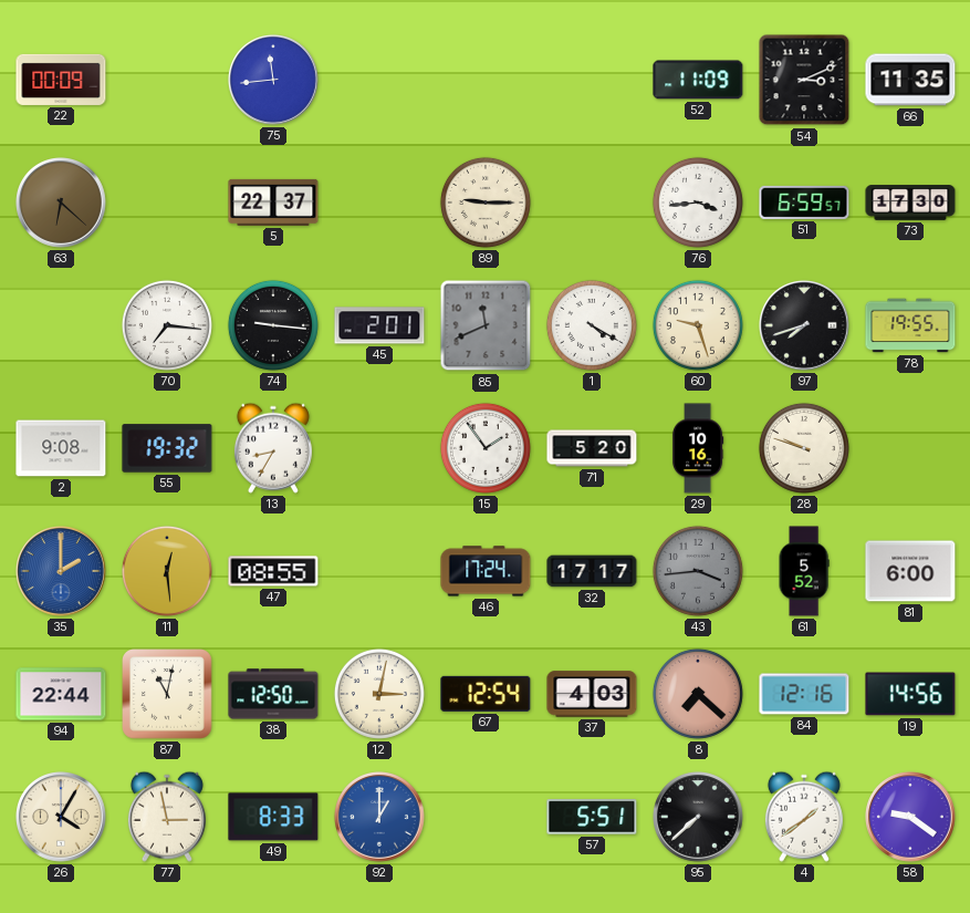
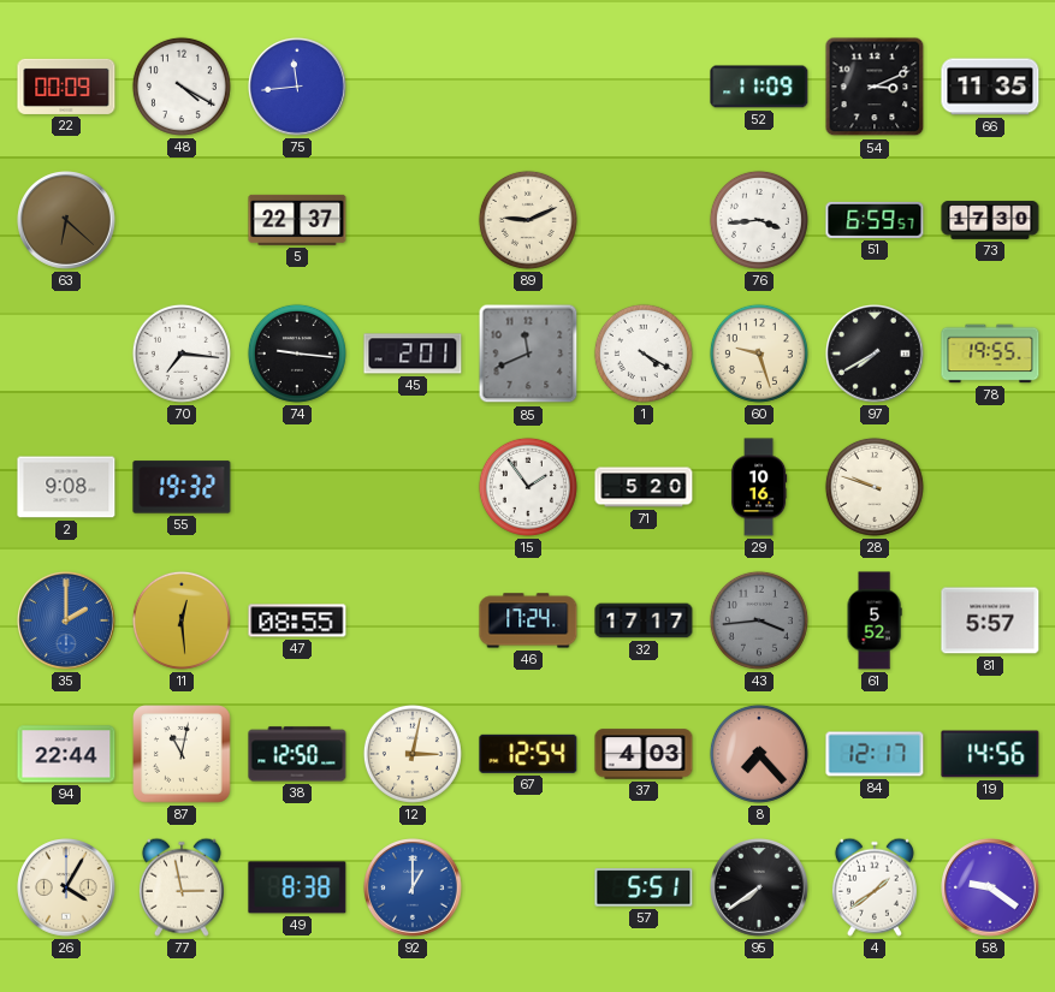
48: none -> 4:20
89: 9:15 -> 9:11
97: 7:42 -> 7:40
13: 8:35 -> none
81: 6:00 -> 5:57
8: 7:22 -> 7:23
84: 12:16 -> 12:17
49: 8:33 -> 8:38
95: 7:38 -> 7:39
